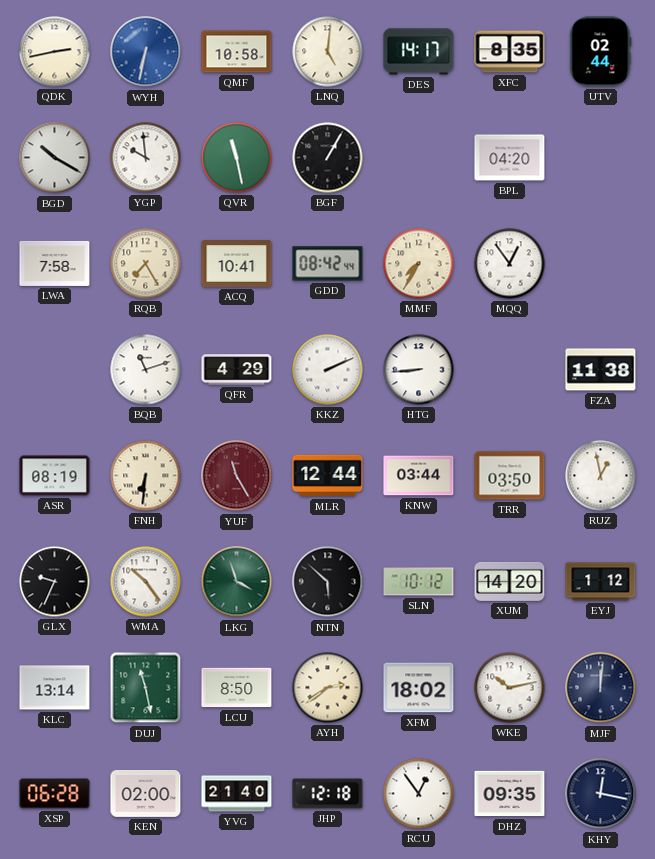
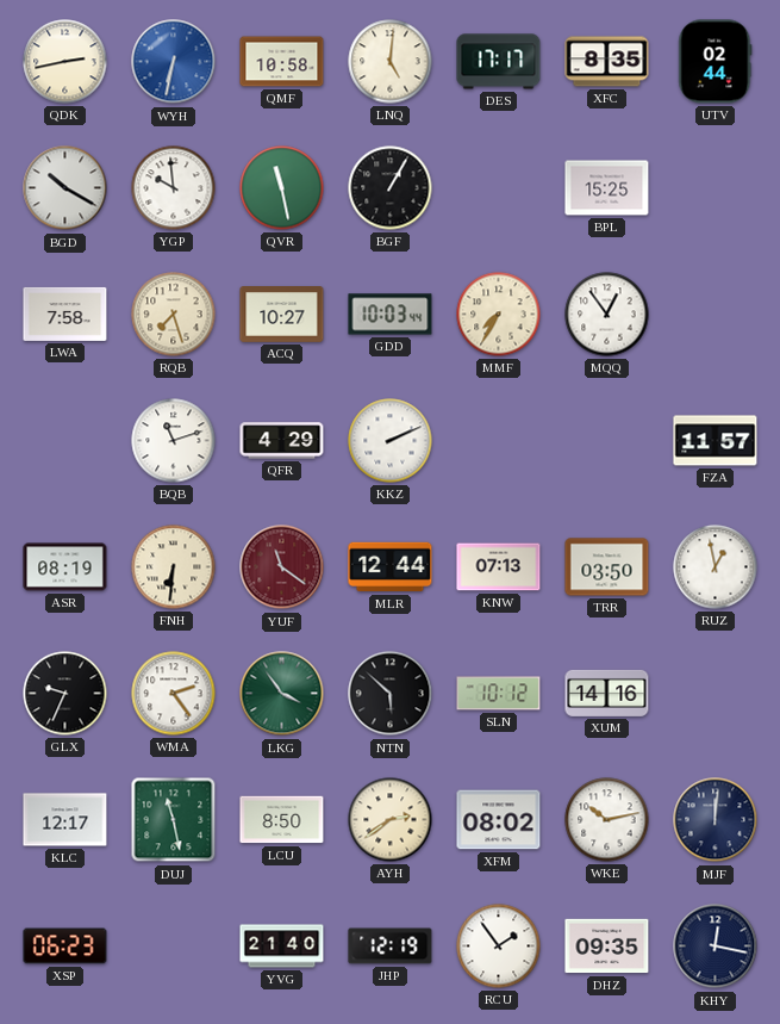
DES: 14:17 -> 17:17
BPL: 04:20 -> 15:25
RQB: 7:25 -> 7:27
ACQ: 10:41 -> 10:27
GDD: 08:42 -> 10:03
HTG: 8:44 -> none
FZA: 11:38 -> 11:57
YUF: 11:25 -> 11:21
KNW: 03:44 -> 07:13
WMA: 10:24 -> 2:24
LKG: 3:57 -> 3:54
XUM: 14:20 -> 14:16
EYJ: 1:12 -> none
KLC: 13:14 -> 12:17
XFM: 18:02 -> 08:02
XSP: 06:28 -> 06:23
KEN: 02:00 -> none
JHP: 12:18 -> 12:19
RCU: 12:54 -> 1:54
